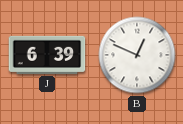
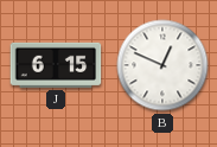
J: 6:39 -> 6:15
